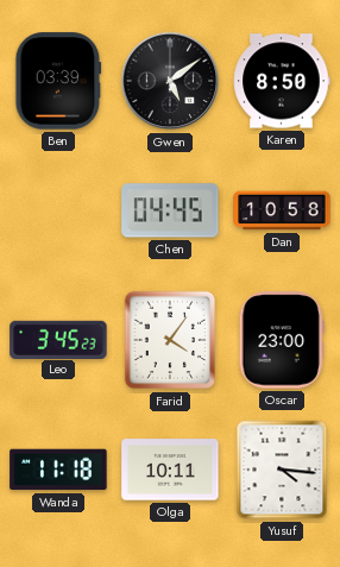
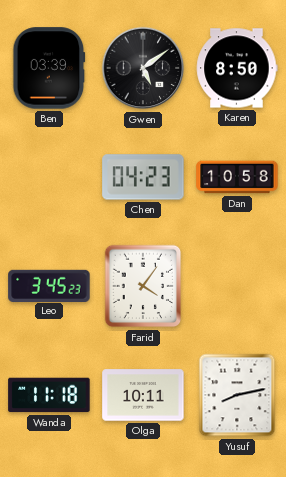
Chen: 04:45 -> 04:23
Oscar: 23:00 -> none
Yusuf: 4:16 -> 8:13
